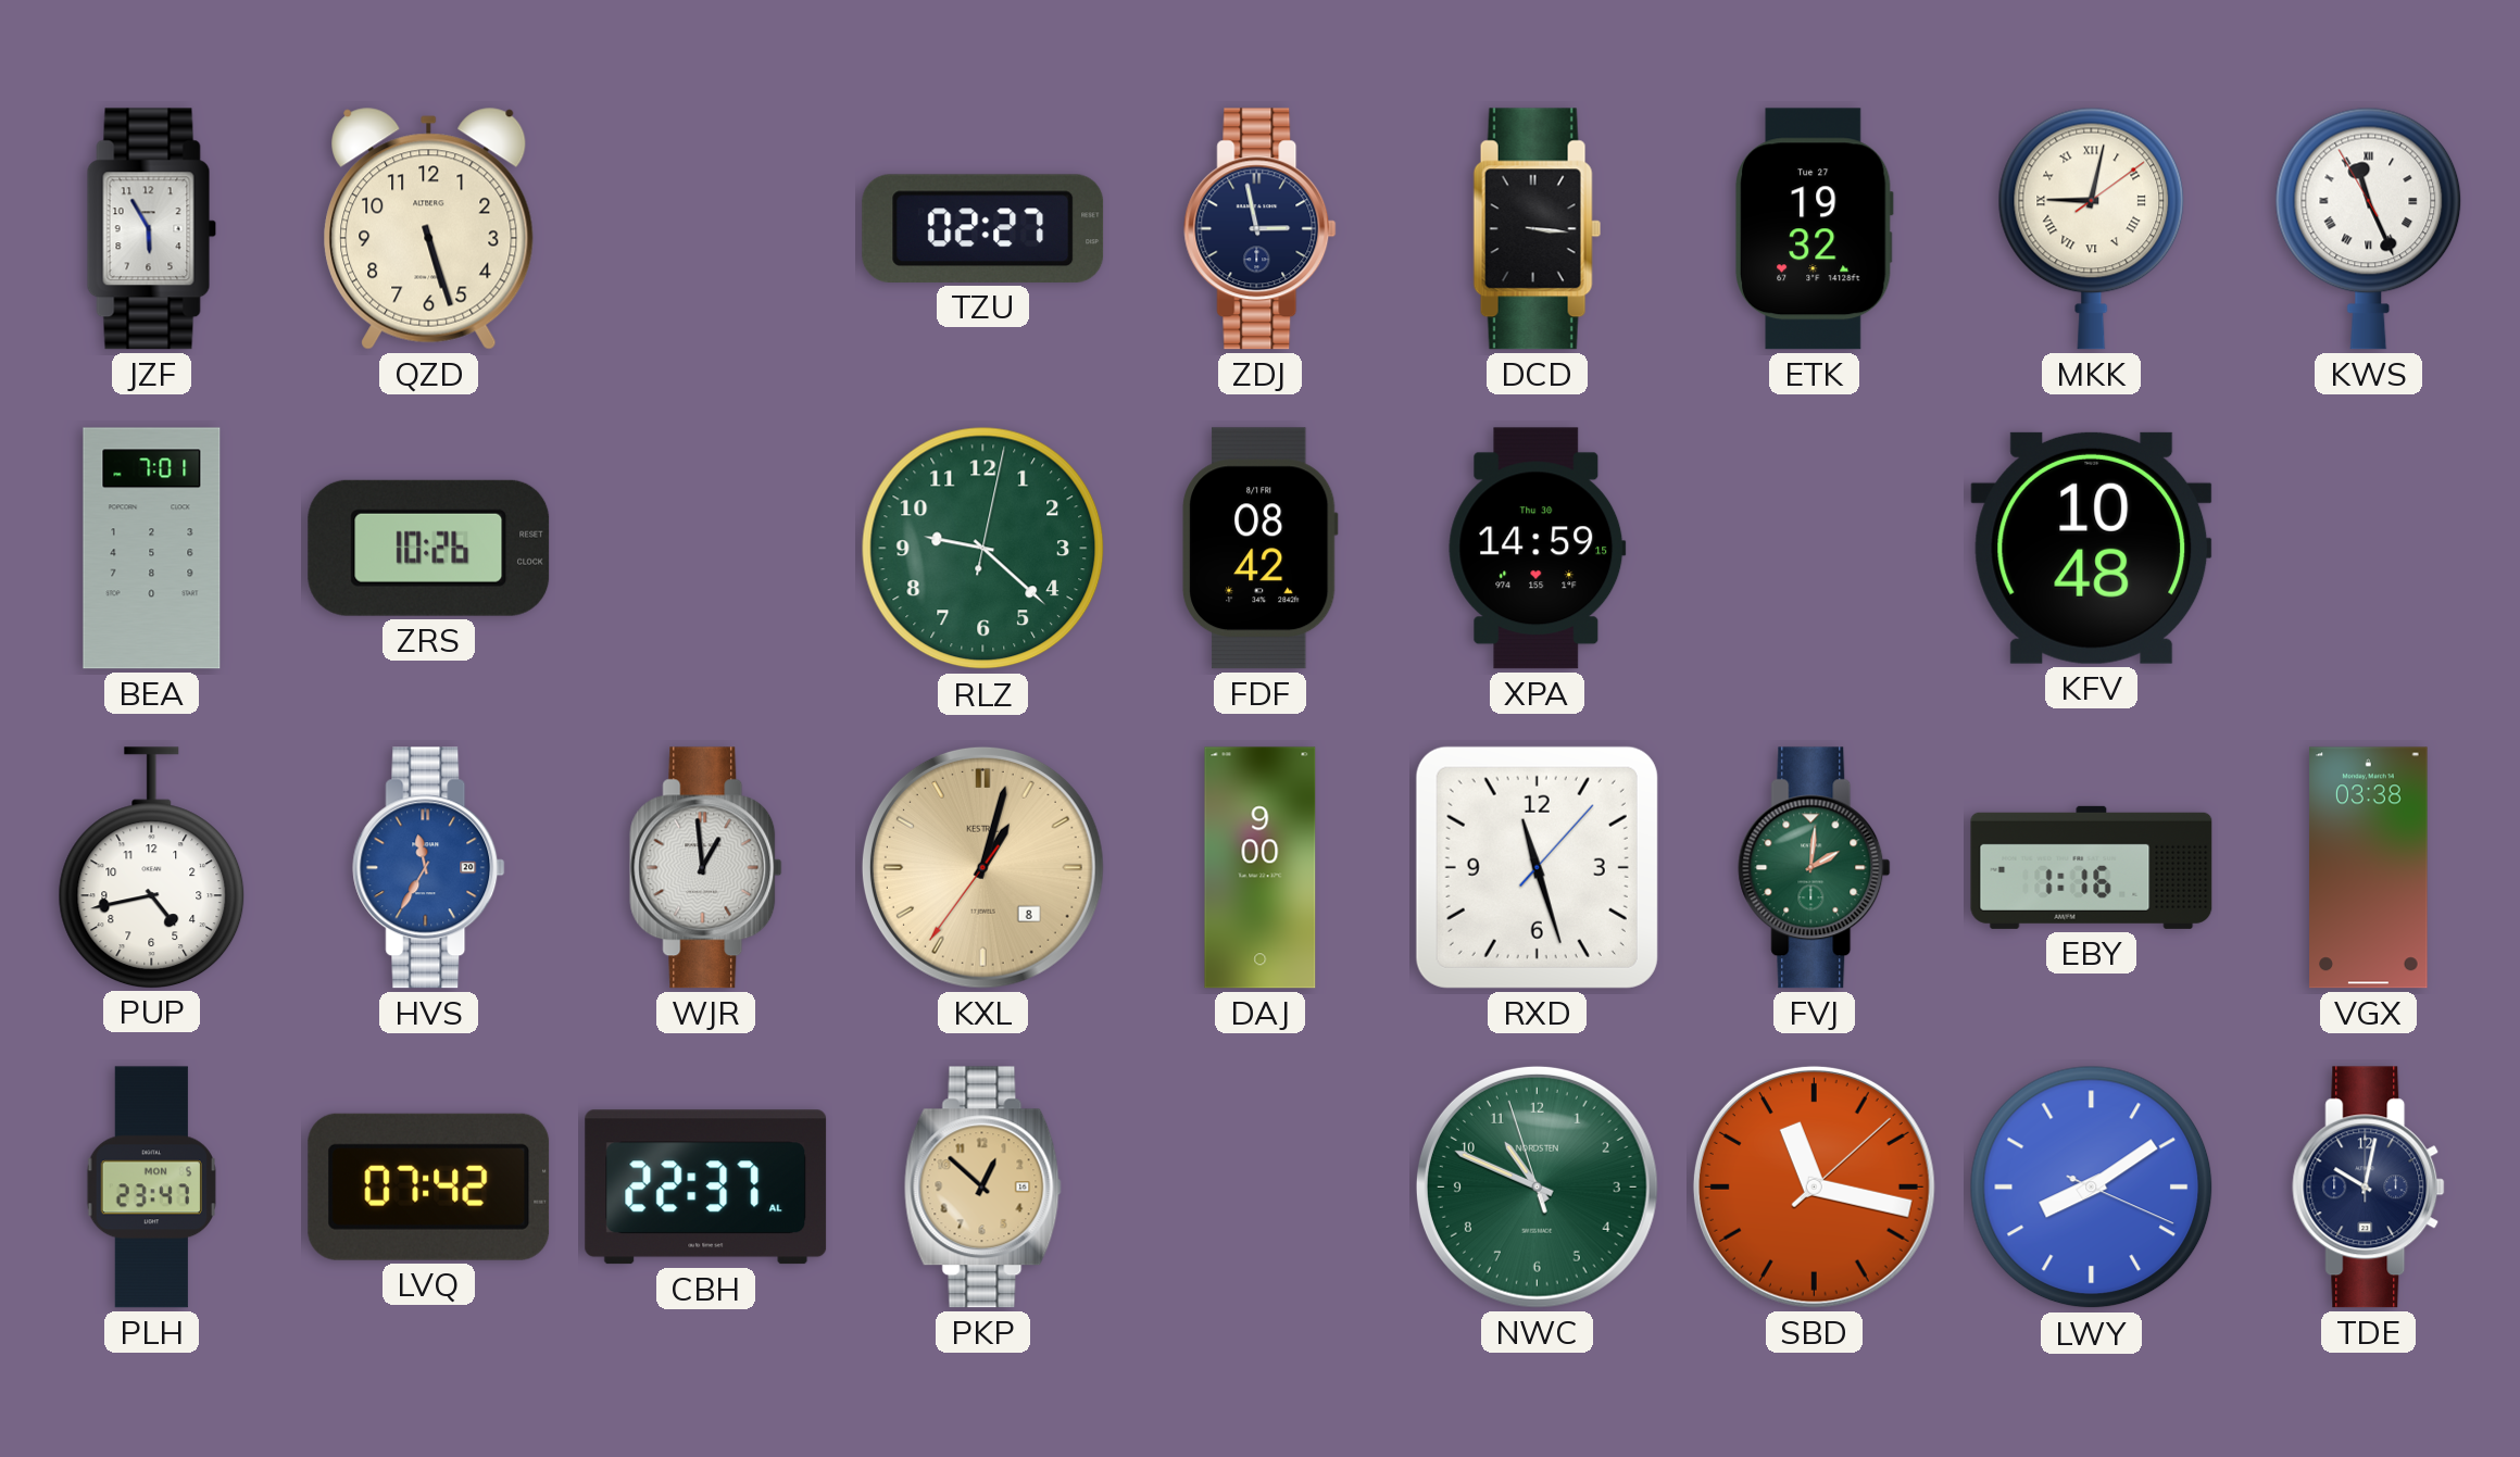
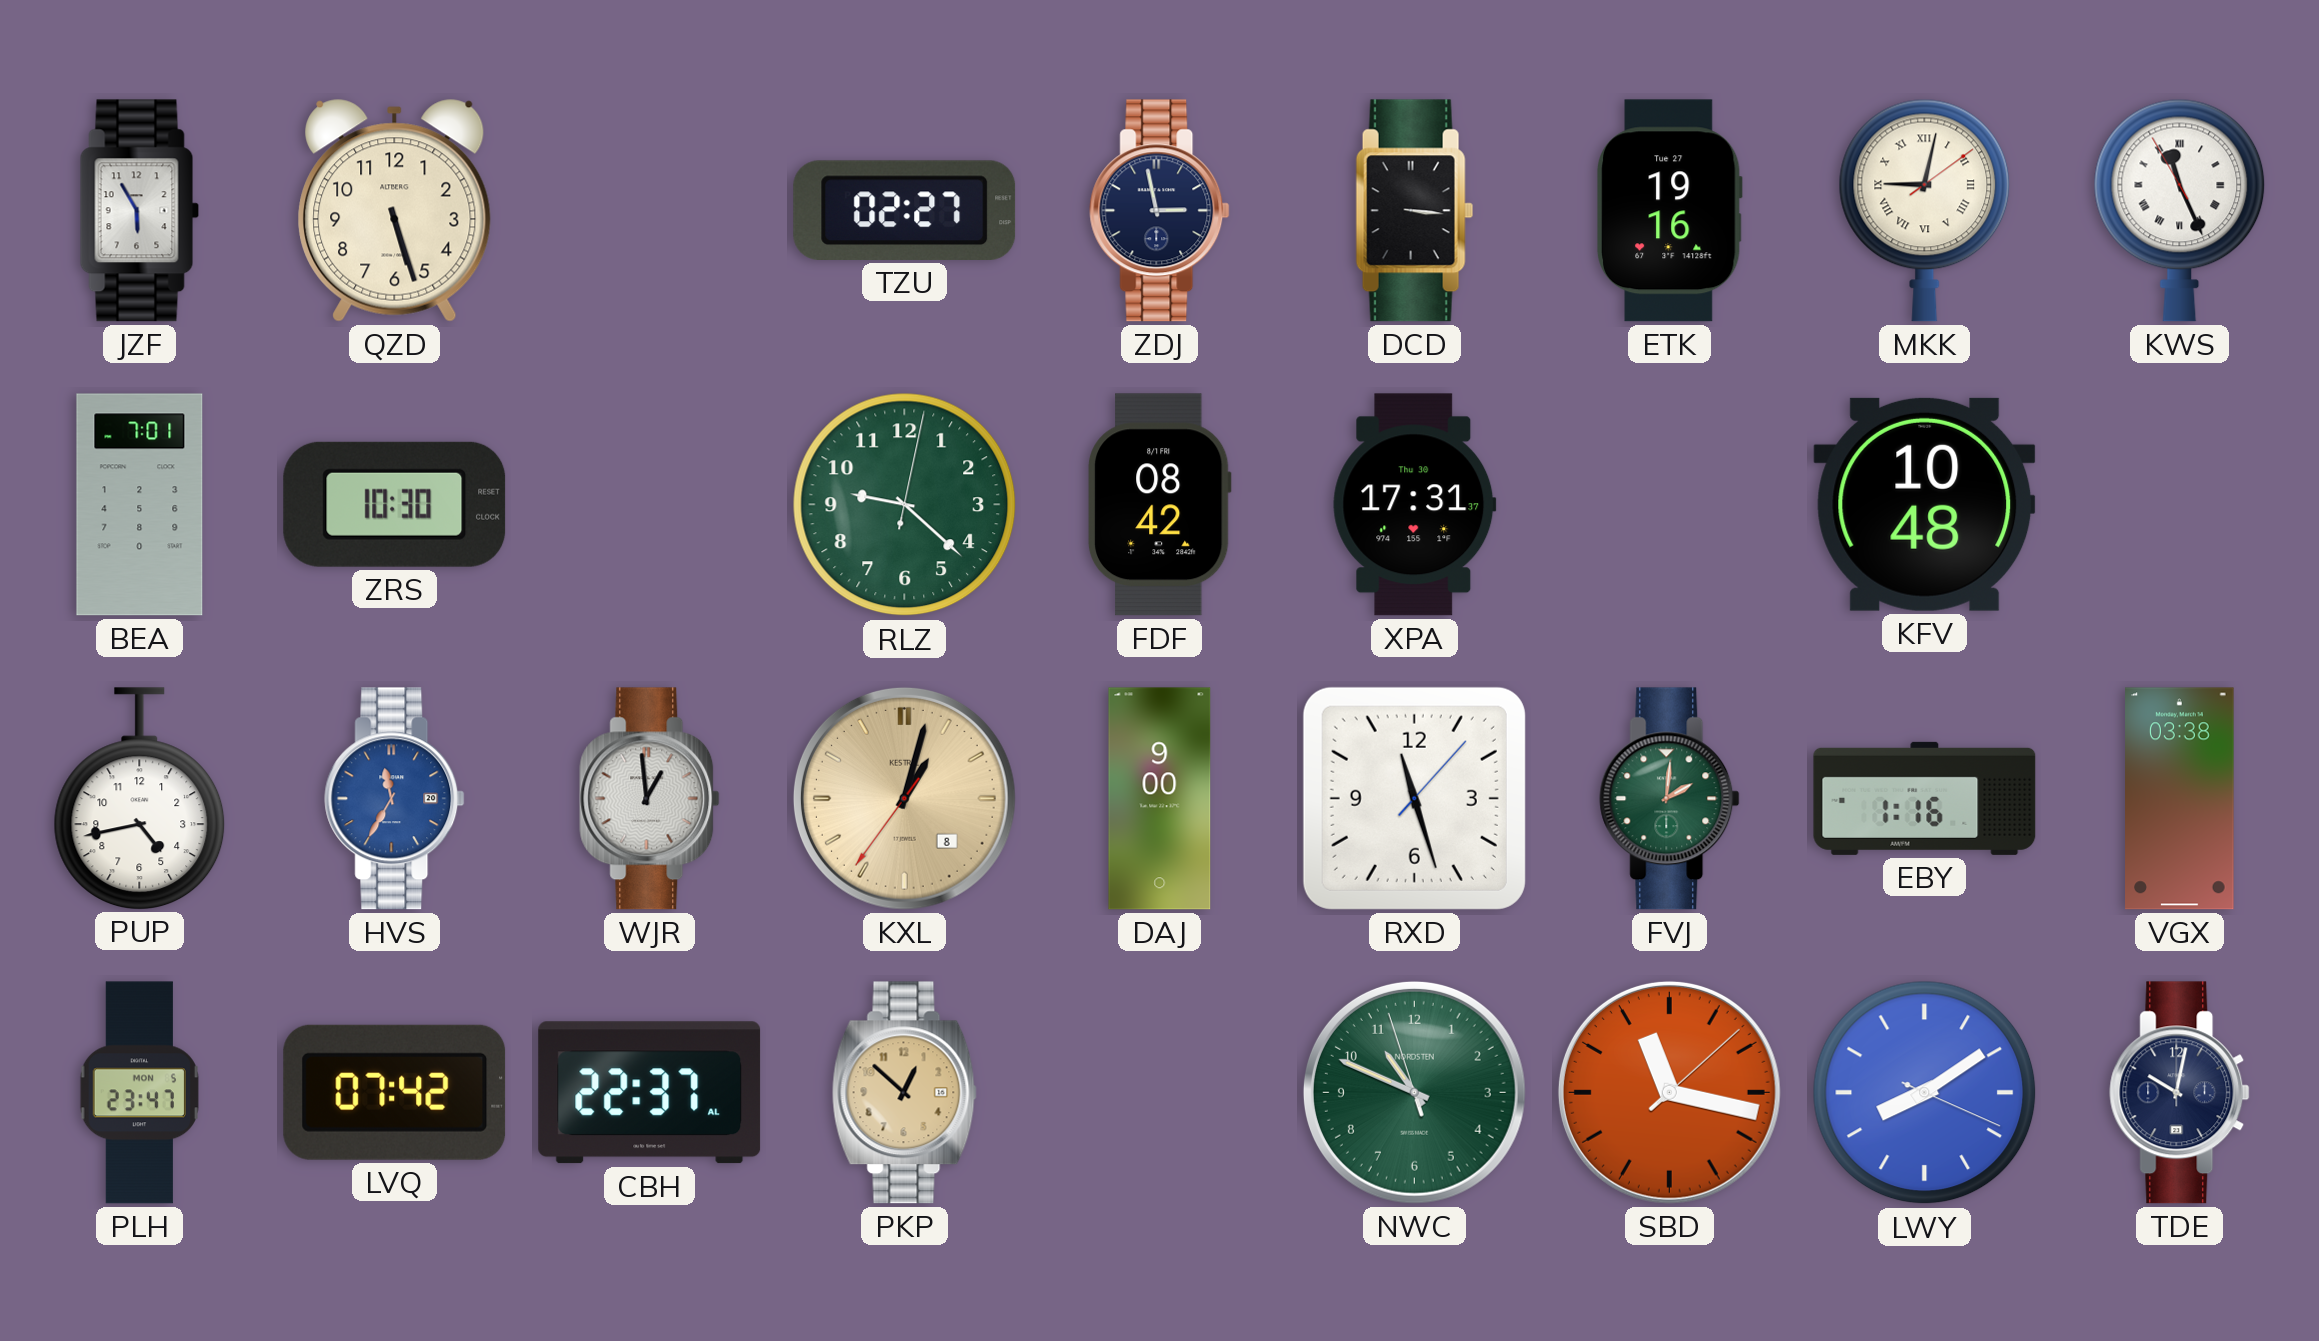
ETK: 19:32 -> 19:16
ZRS: 10:26 -> 10:30
XPA: 14:59 -> 17:31
